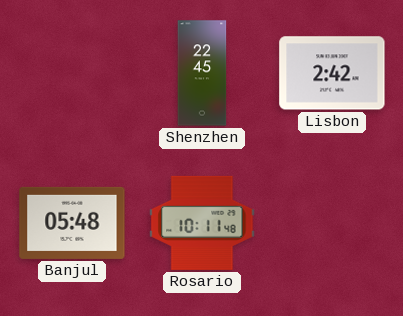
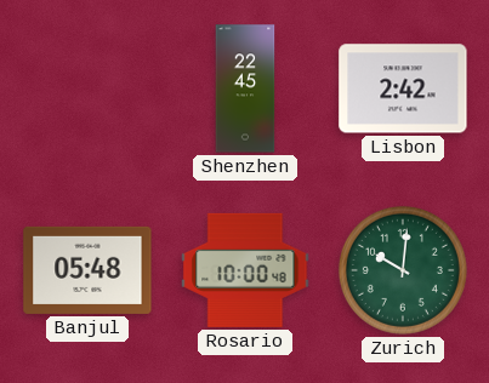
Rosario: 10:11 -> 10:00
Zurich: none -> 10:01
